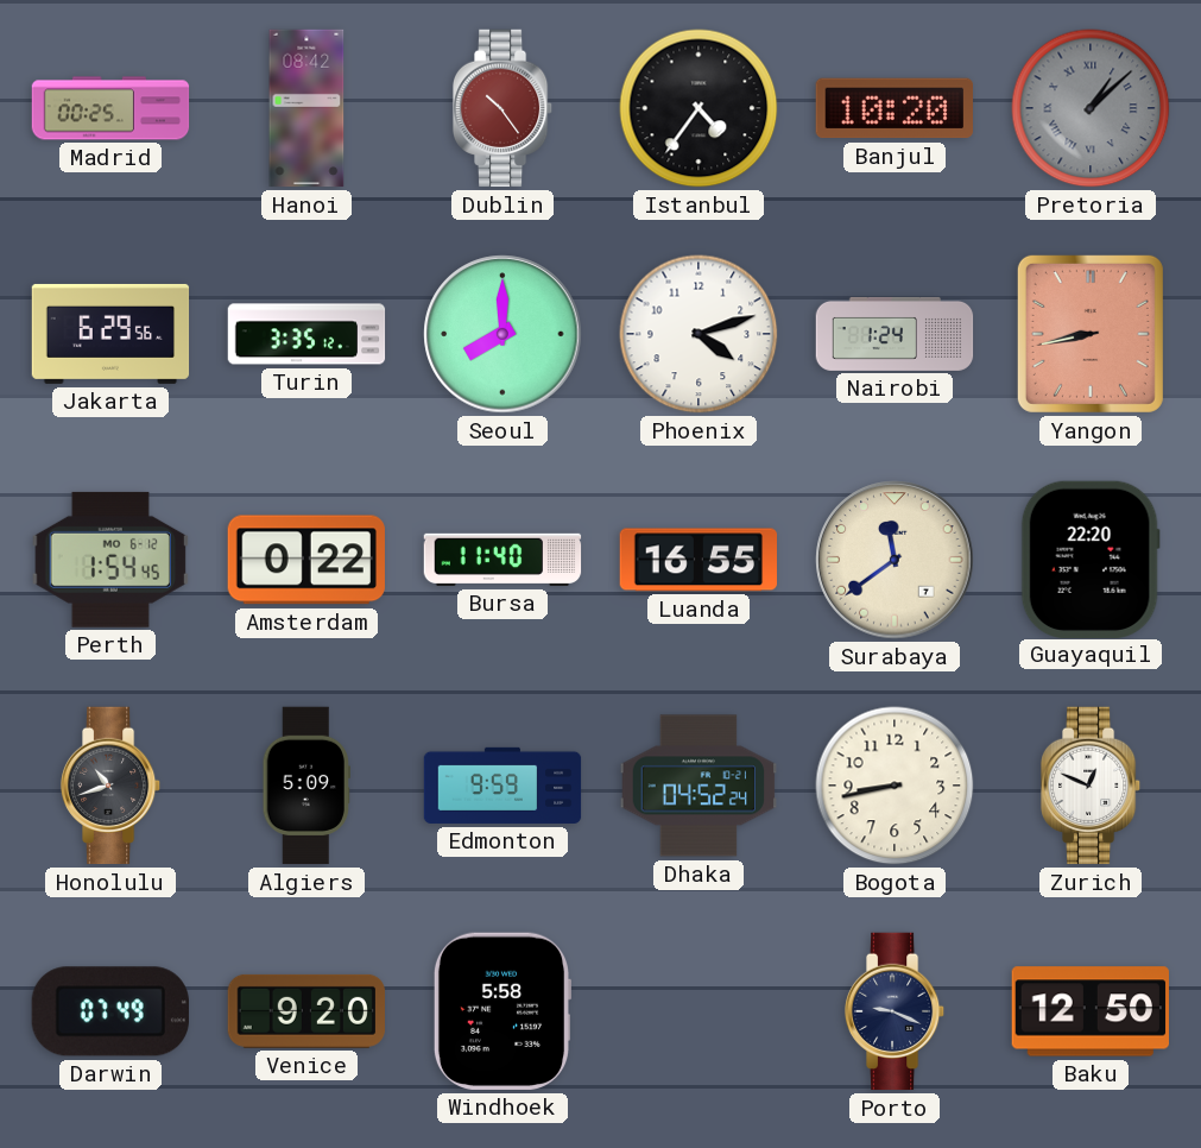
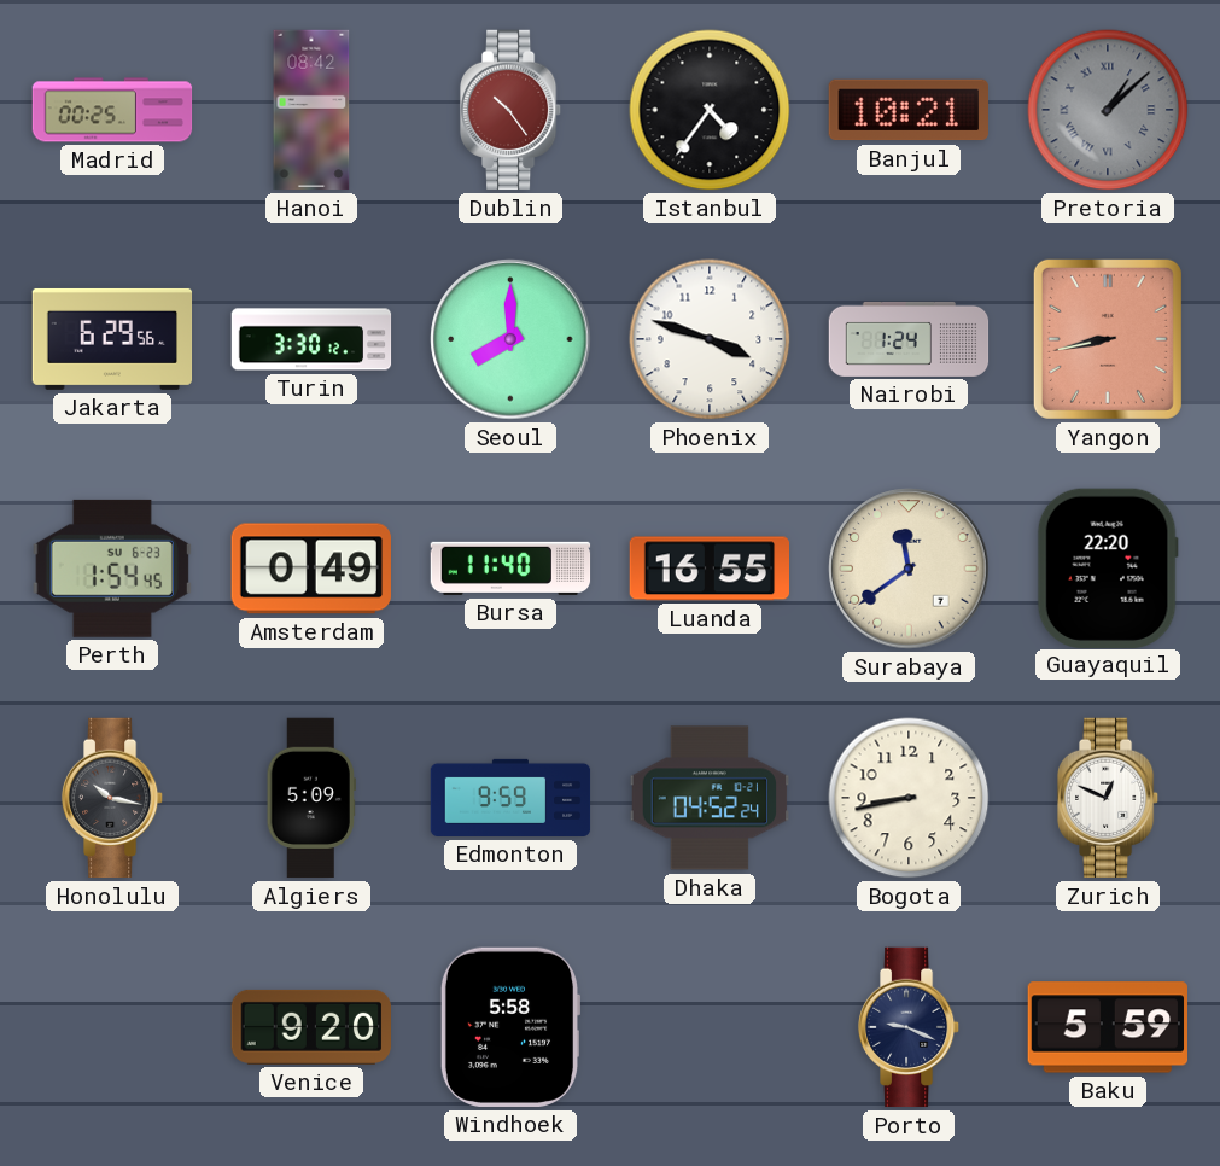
Banjul: 10:20 -> 10:21
Turin: 3:35 -> 3:30
Phoenix: 4:12 -> 3:48
Perth date: MO 6-12 -> SU 6-23
Amsterdam: 0:22 -> 0:49
Honolulu: 10:42 -> 10:17
Darwin: 07:49 -> none
Baku: 12:50 -> 5:59
